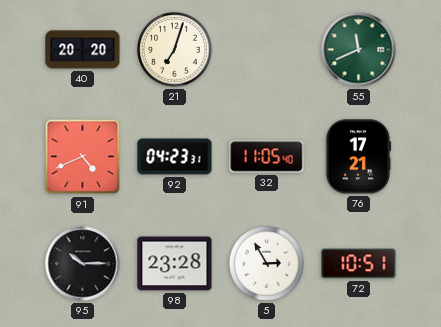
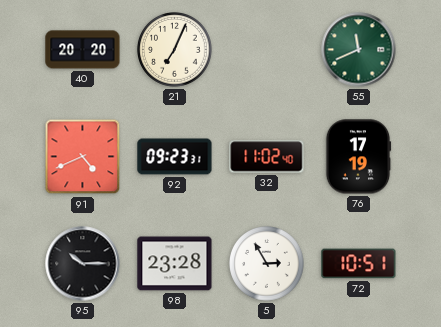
21: 7:03 -> 7:04
92: 04:23 -> 09:23
32: 11:05 -> 11:02
76: 17:21 -> 17:19
